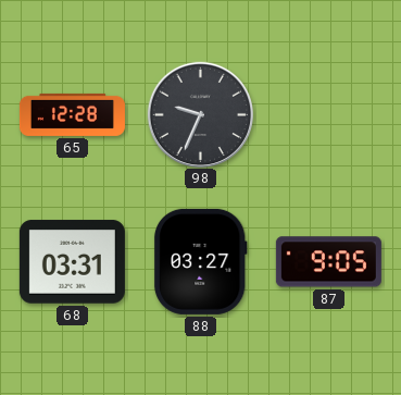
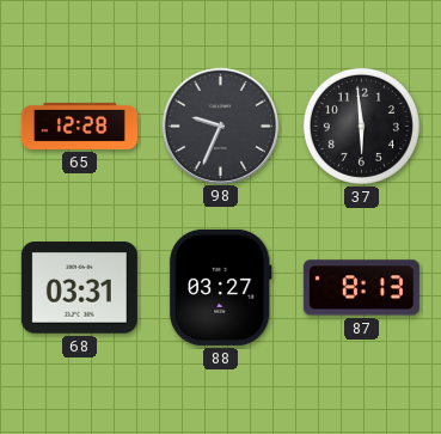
37: none -> 5:59
87: 9:05 -> 8:13
